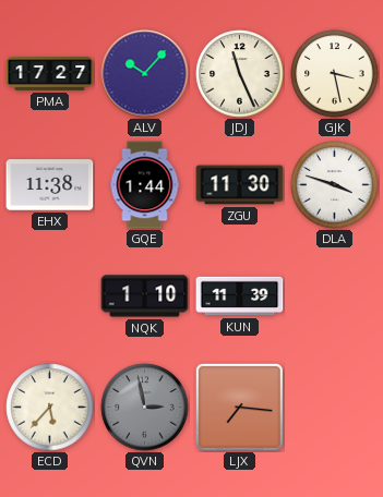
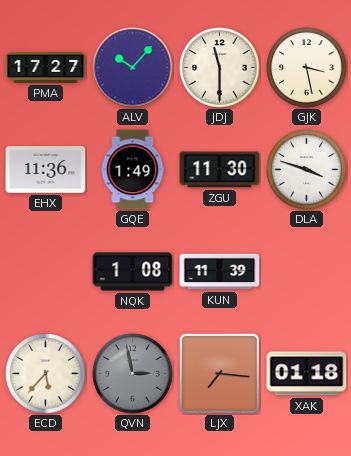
JDJ: 11:26 -> 11:30
EHX: 11:38 -> 11:36
GQE: 1:44 -> 1:49
NQK: 1:10 -> 1:08
XAK: none -> 01:18
